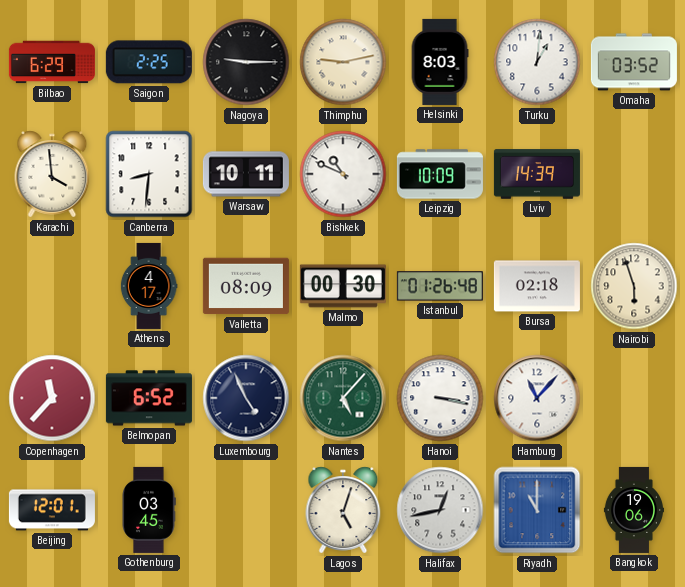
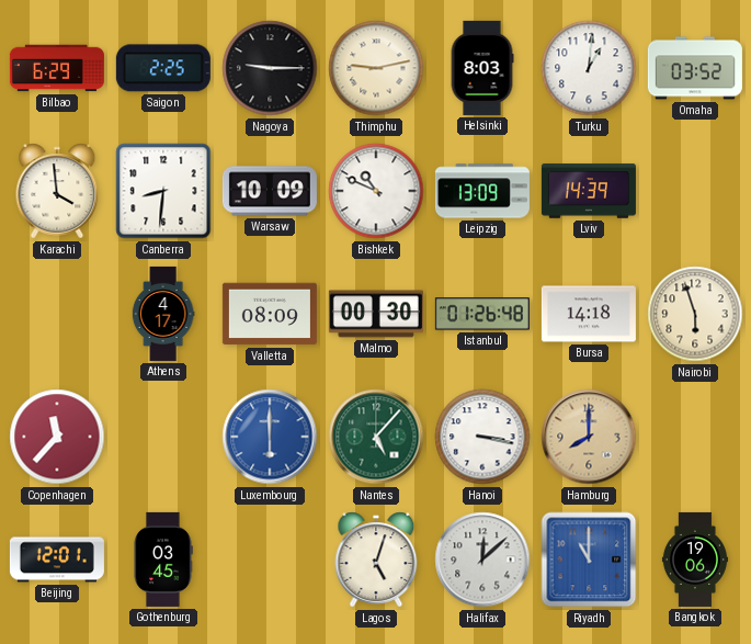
Warsaw: 10:11 -> 10:09
Leipzig: 10:09 -> 13:09
Bursa: 02:18 -> 14:18
Belmopan: 6:52 -> none
Luxembourg: 4:56 -> 6:00
Luxembourg dial: navy -> blue
Hamburg: 11:07 -> 8:00
Hamburg dial: white -> champagne
Halifax: 12:43 -> 12:08
